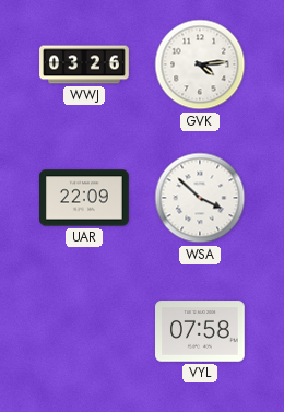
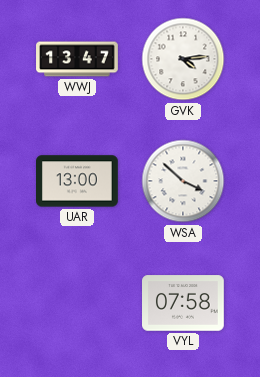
WWJ: 03:26 -> 13:47
UAR: 22:09 -> 13:00
